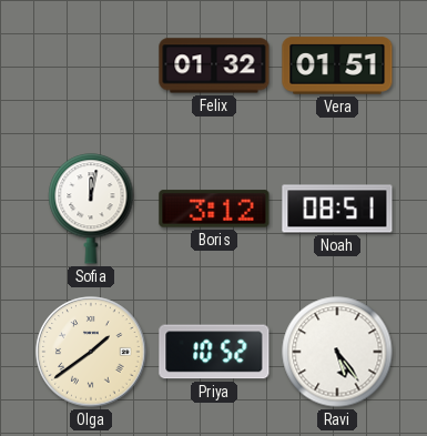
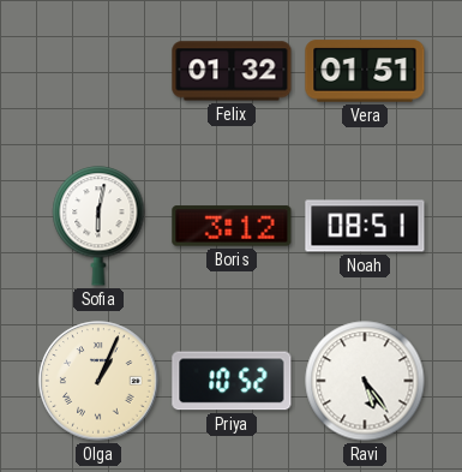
Sofia: 12:02 -> 6:02
Olga: 1:39 -> 1:04
